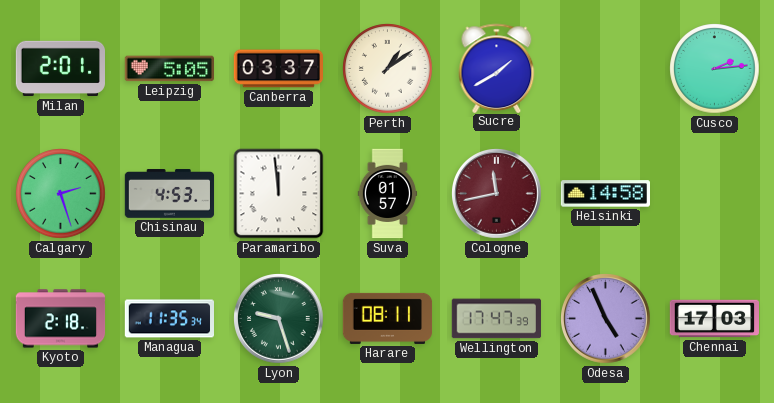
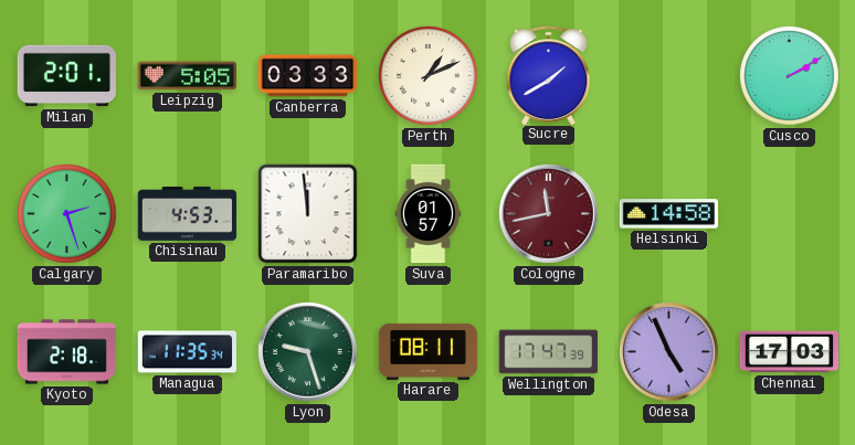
Canberra: 03:37 -> 03:33
Perth: 1:09 -> 1:11
Cusco: 2:14 -> 2:10
